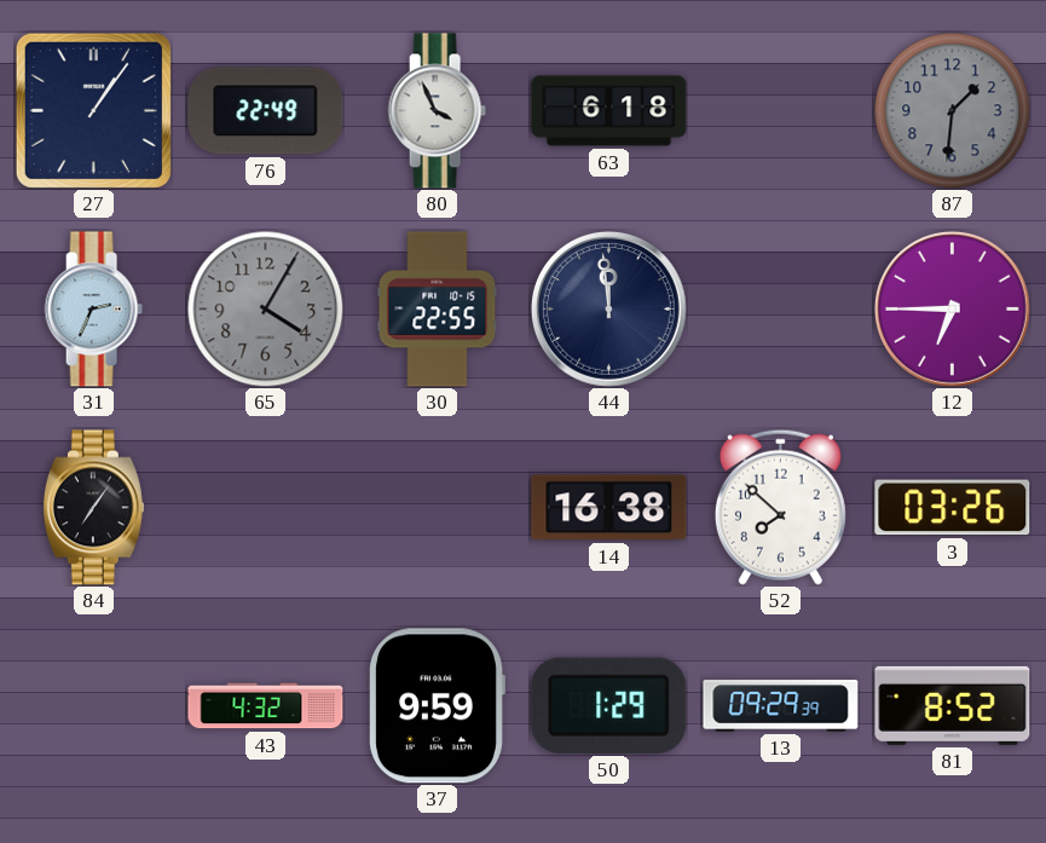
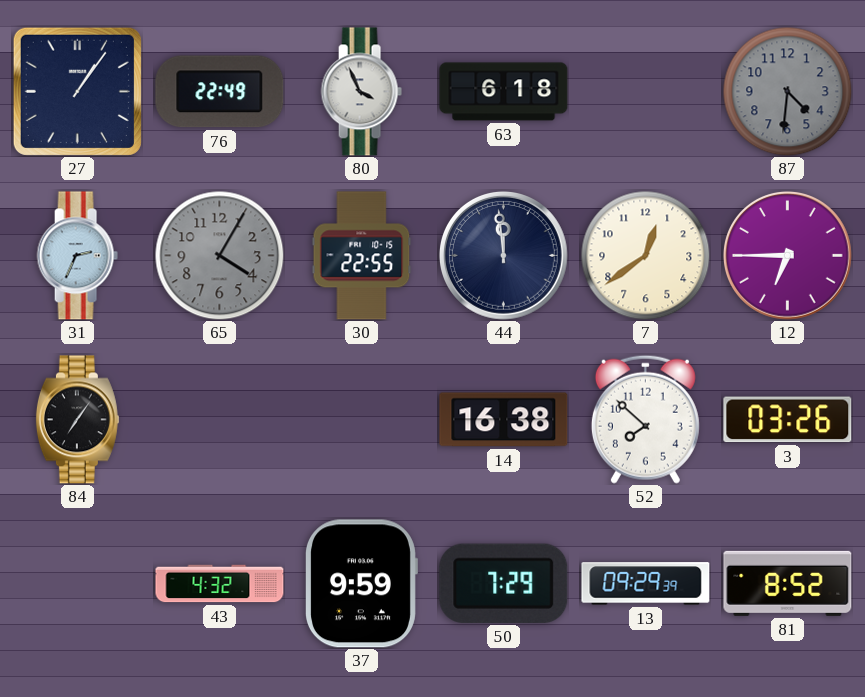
87: 1:31 -> 4:31
7: none -> 12:39
50: 1:29 -> 7:29
